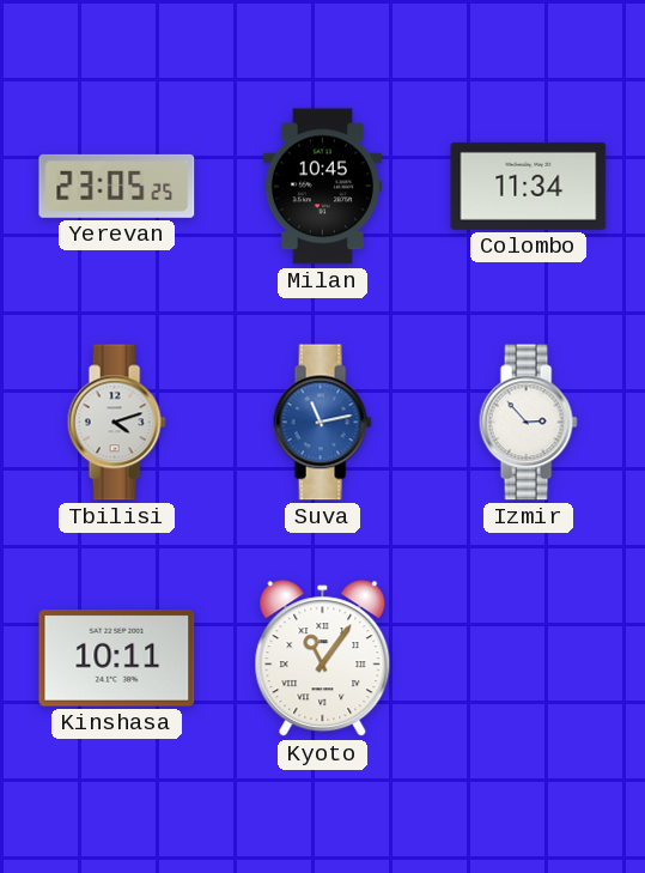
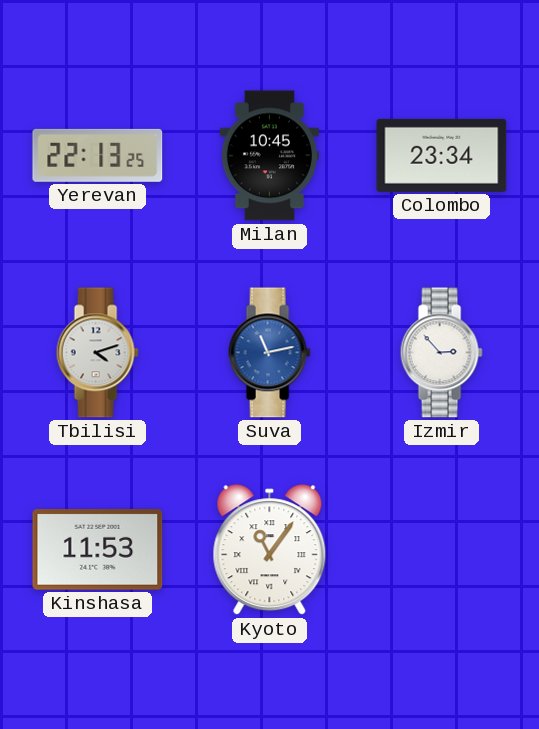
Yerevan: 23:05 -> 22:13
Colombo: 11:34 -> 23:34
Kinshasa: 10:11 -> 11:53
